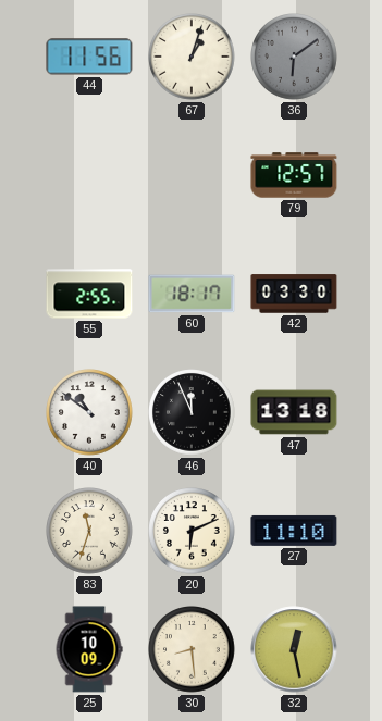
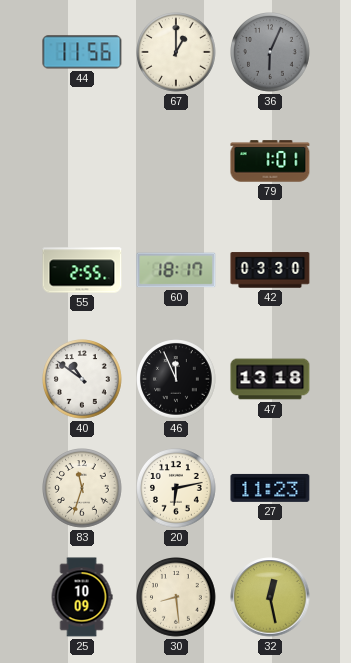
67: 1:03 -> 1:00
36: 6:09 -> 6:04
79: 12:57 -> 1:01
20: 6:11 -> 6:13
27: 11:10 -> 11:23
